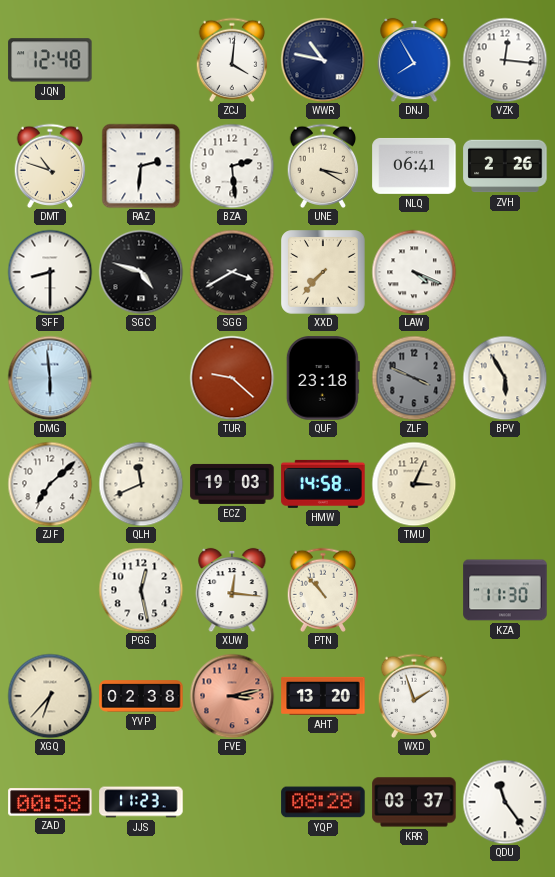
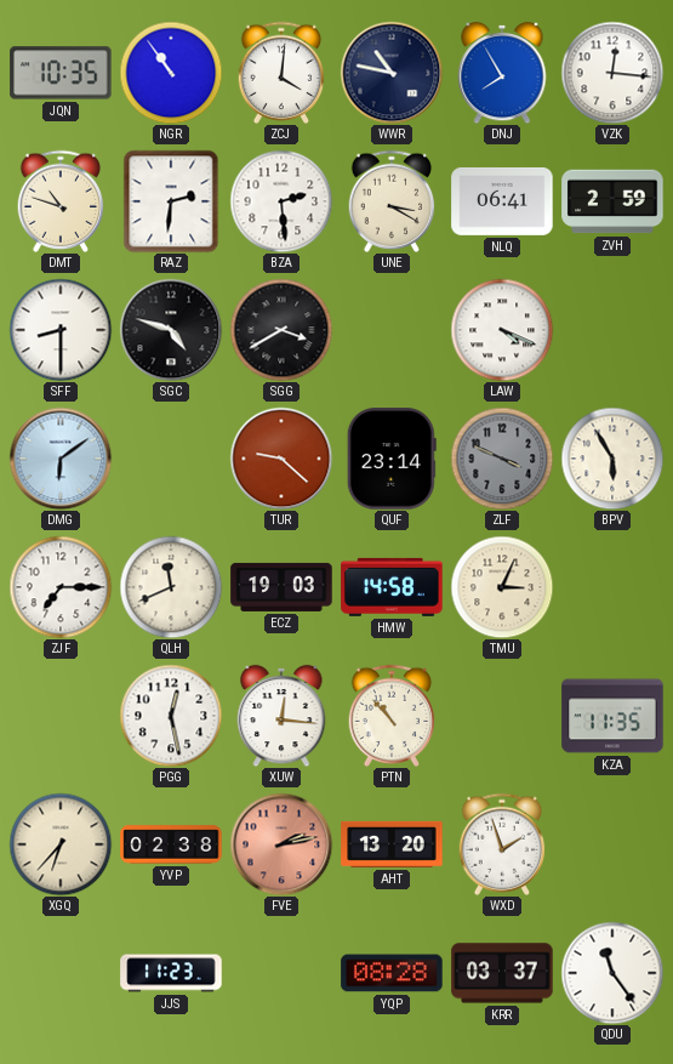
JQN: 12:48 -> 10:35
NGR: none -> 10:54
ZVH: 2:26 -> 2:59
XXD: 7:37 -> none
DMG: 5:59 -> 6:09
QUF: 23:18 -> 23:14
ZJF: 7:08 -> 7:15
KZA: 11:30 -> 11:35
FVE: 3:13 -> 2:13
ZAD: 00:58 -> none
